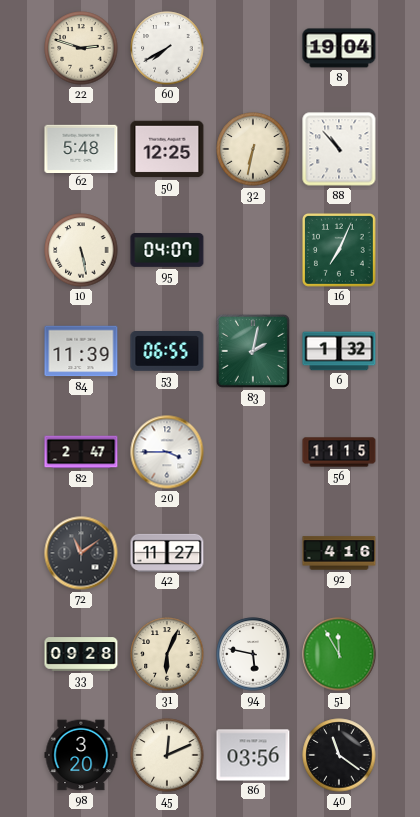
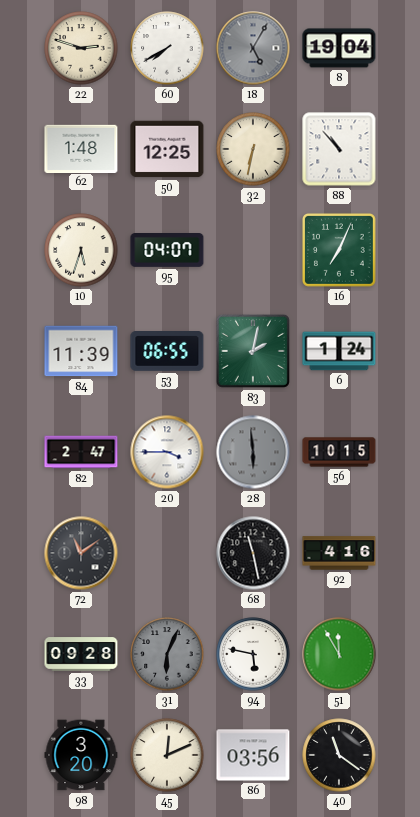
18: none -> 5:05
62: 5:48 -> 1:48
10: 5:28 -> 5:33
6: 1:32 -> 1:24
28: none -> 5:59
56: 11:15 -> 10:15
42: 11:27 -> none
68: none -> 11:28
31 dial: cream -> grey
